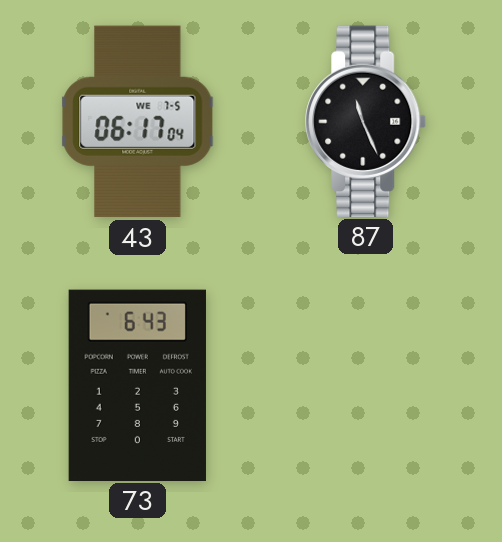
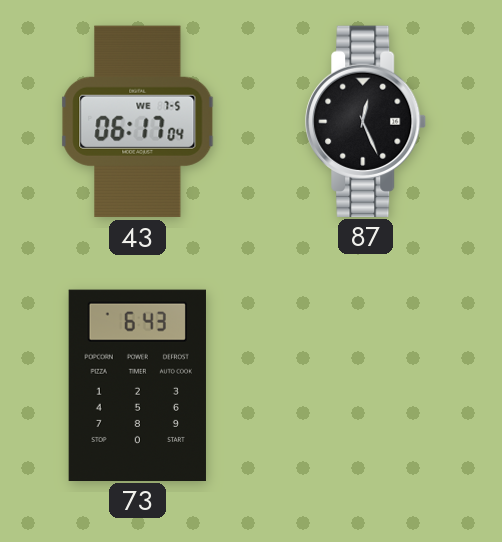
87: 11:26 -> 12:26
